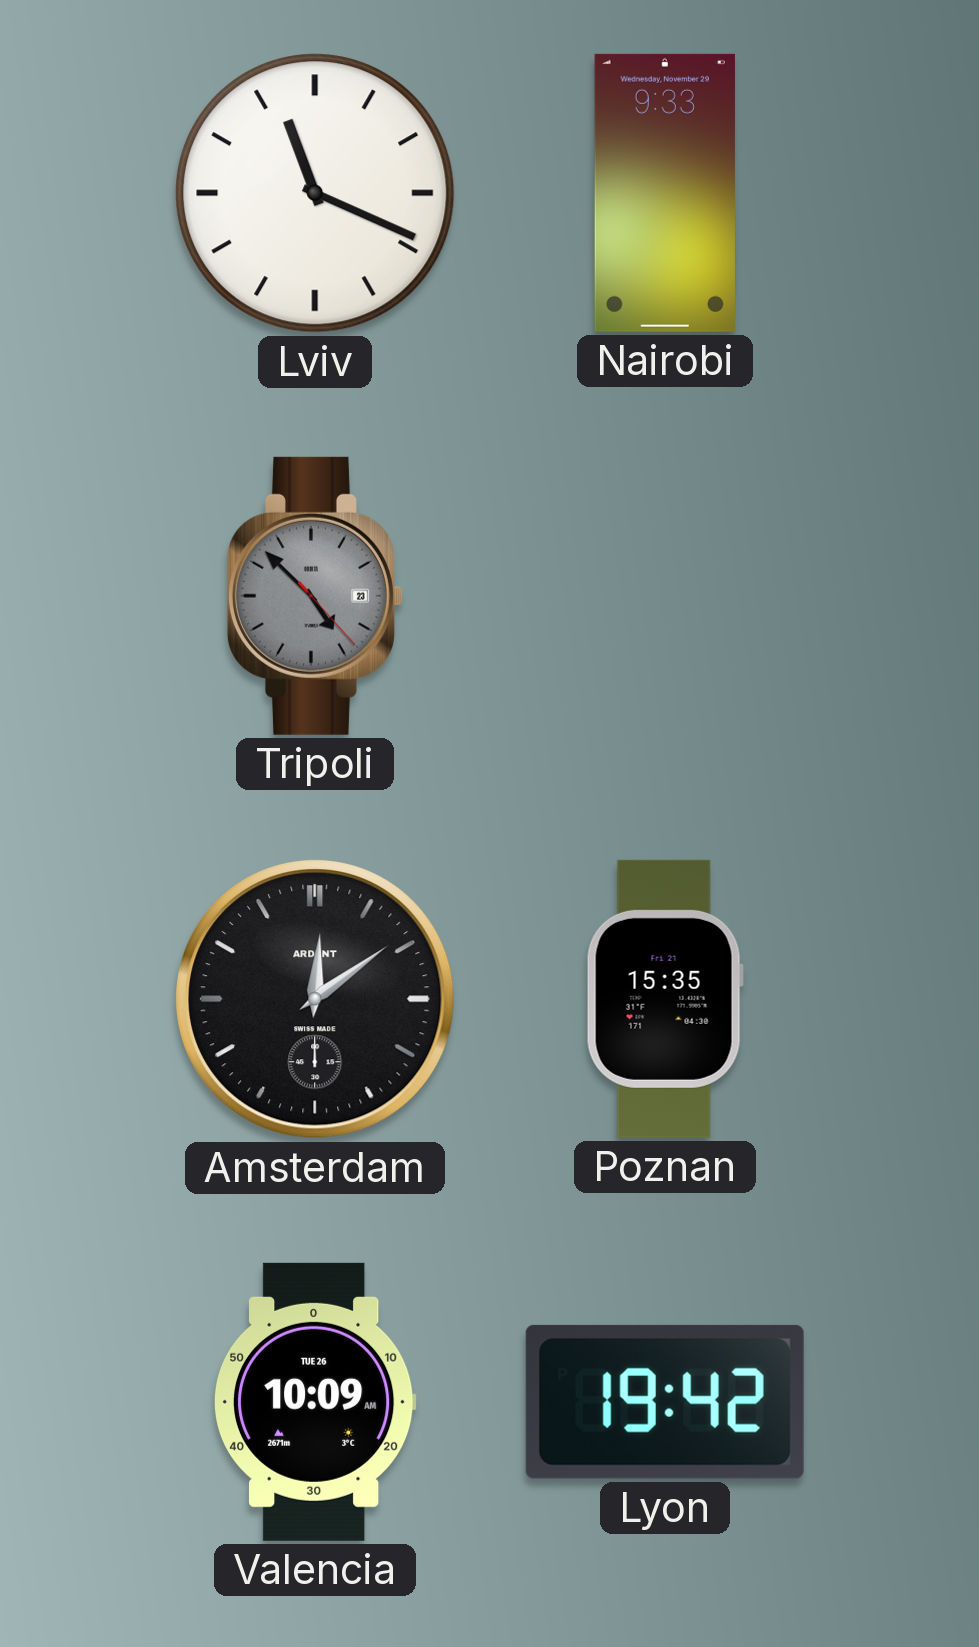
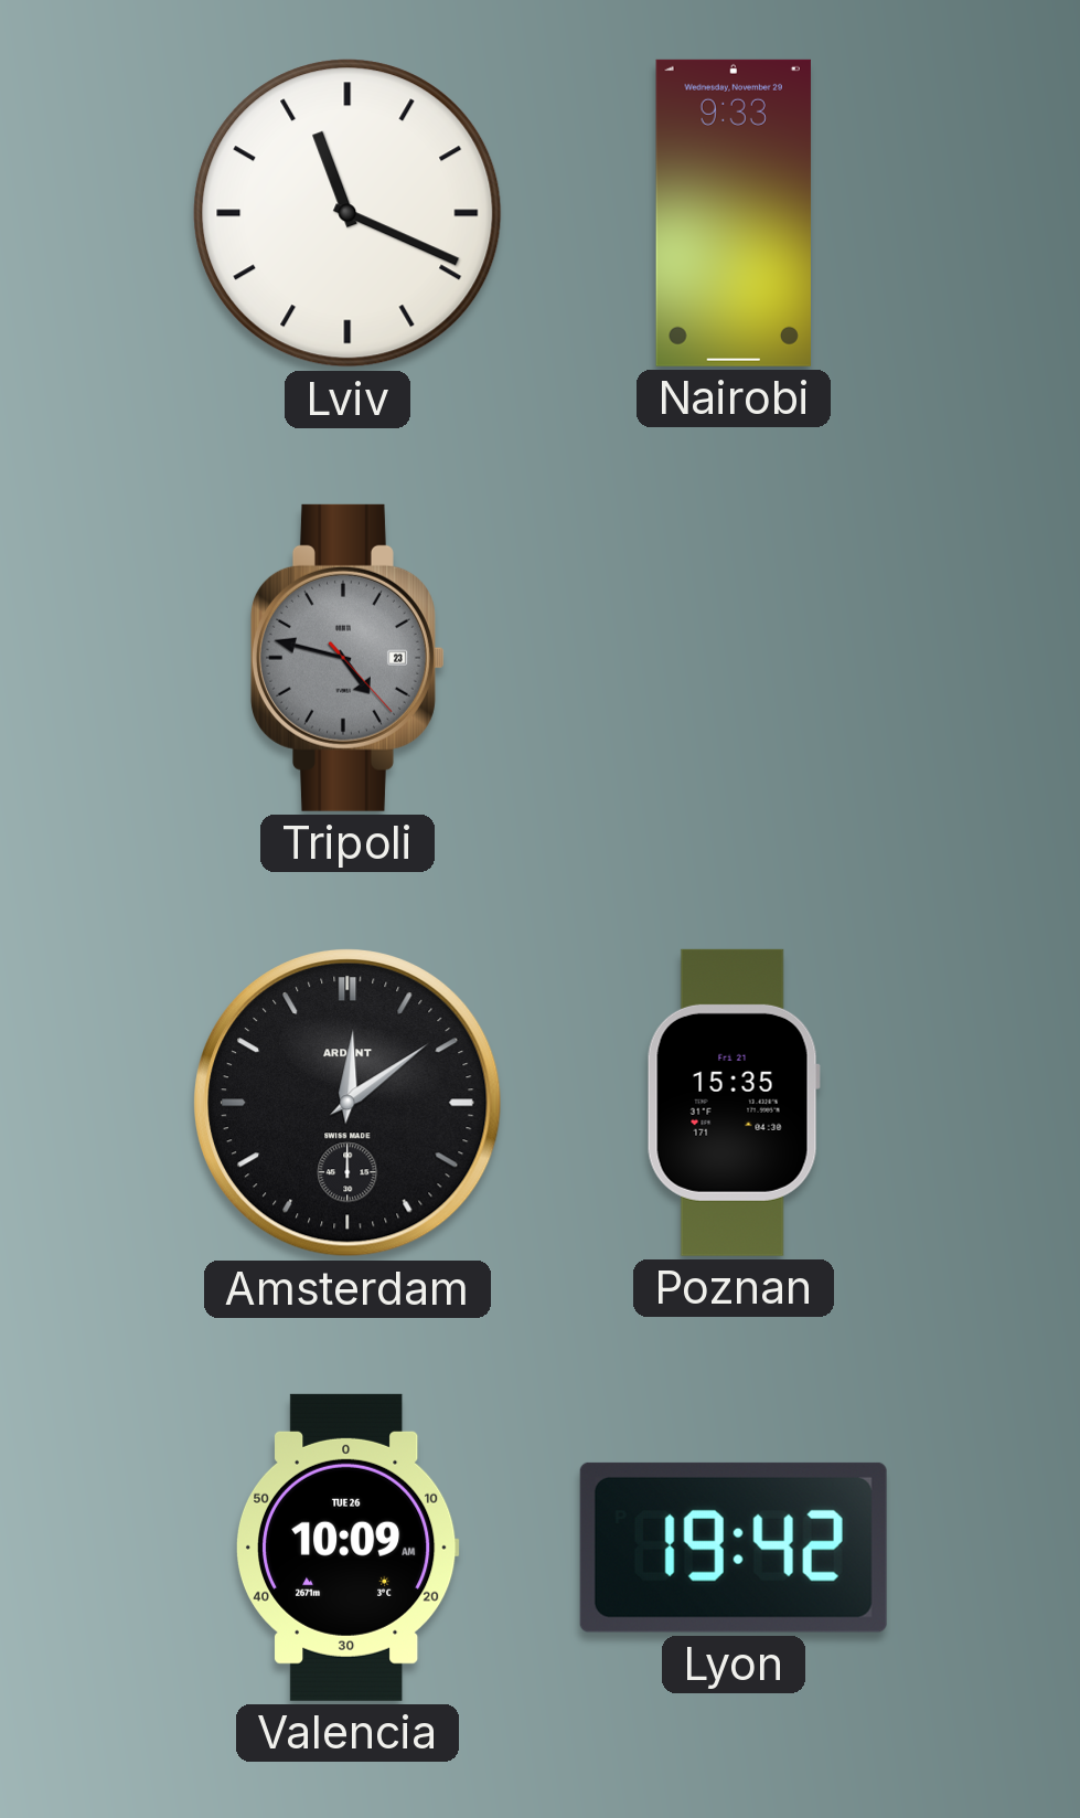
Tripoli: 4:52 -> 4:47
